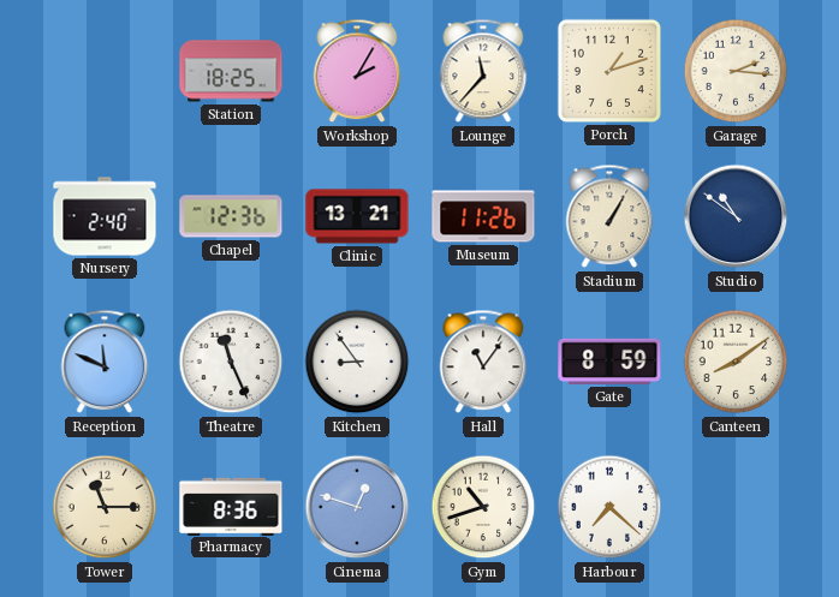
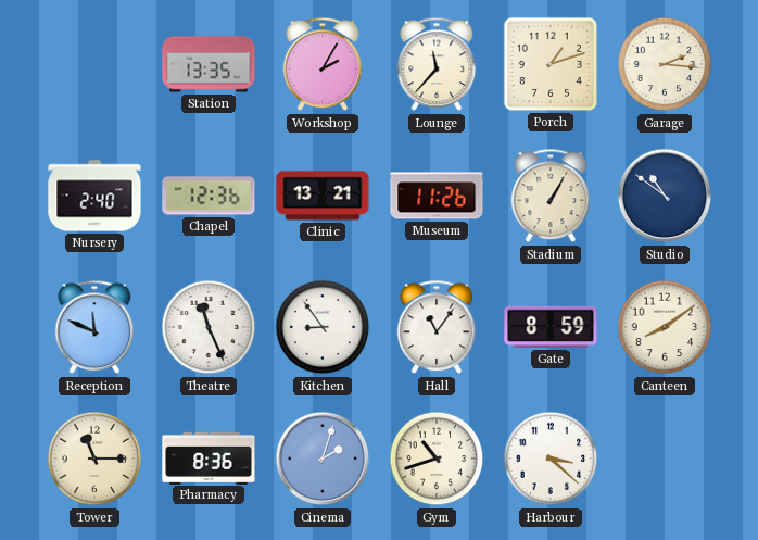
Station: 18:25 -> 13:35
Cinema: 12:48 -> 2:03
Harbour: 7:22 -> 3:22
